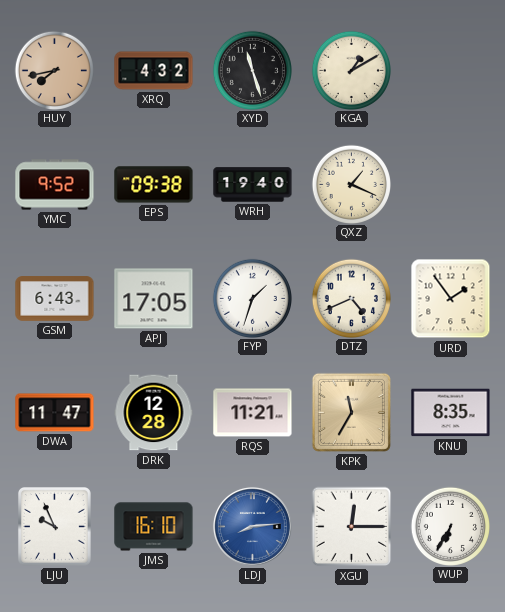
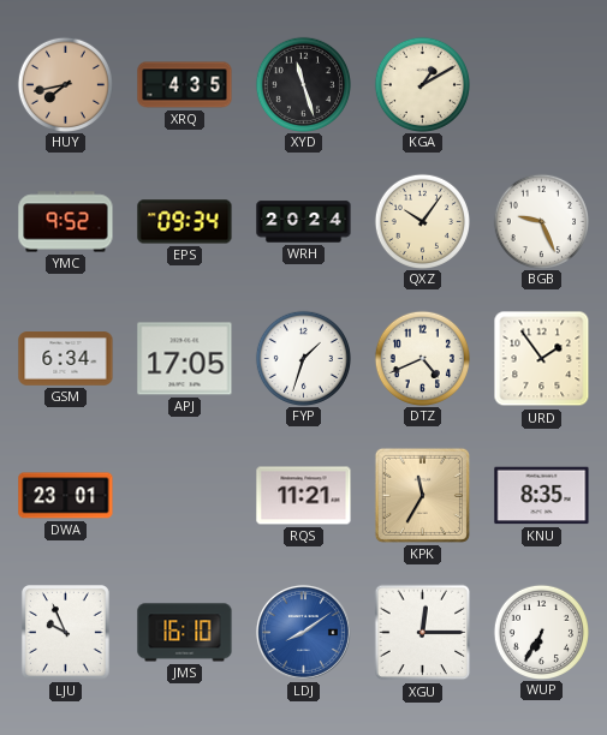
XRQ: 4:32 -> 4:35
EPS: 09:38 -> 09:34
WRH: 19:40 -> 20:24
QXZ: 1:19 -> 10:06
BGB: none -> 9:26
GSM: 6:43 -> 6:34
DWA: 11:47 -> 23:01
DRK: 12:28 -> none
LDJ: 8:14 -> 8:09
